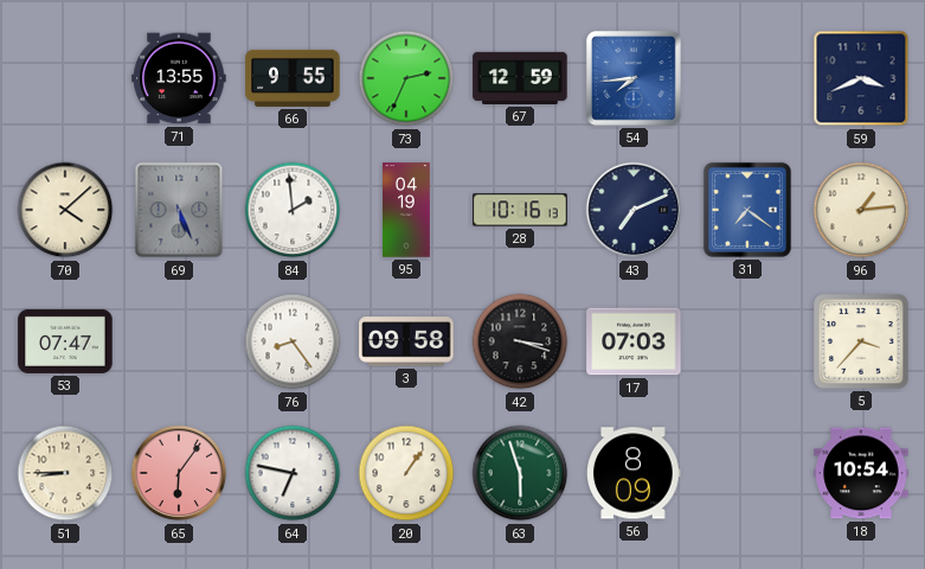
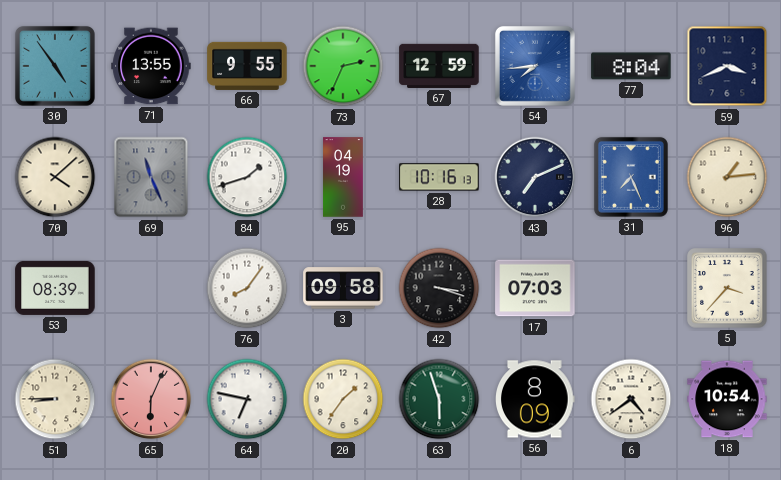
30: none -> 4:54
77: none -> 8:04
69: 5:26 -> 11:26
84: 1:59 -> 1:42
31: 7:21 -> 7:26
53: 07:47 -> 08:39
76: 8:24 -> 8:06
65: 6:06 -> 6:04
20: 1:06 -> 1:36
6: none -> 4:39
